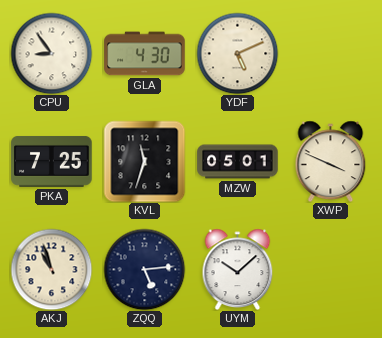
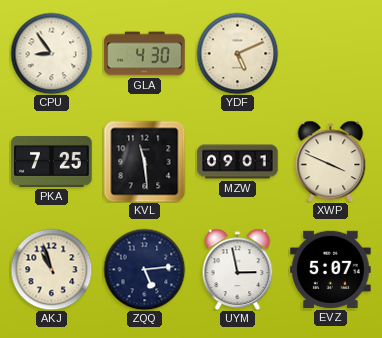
KVL: 11:33 -> 11:29
MZW: 05:01 -> 09:01
UYM: 10:08 -> 2:58
EVZ: none -> 5:07
